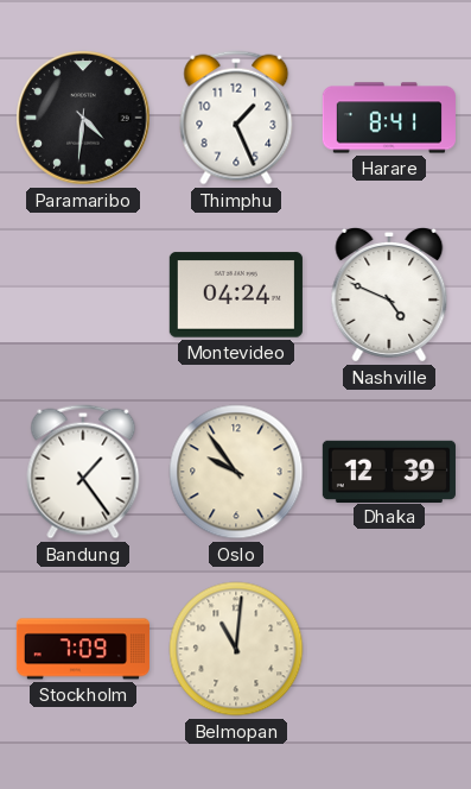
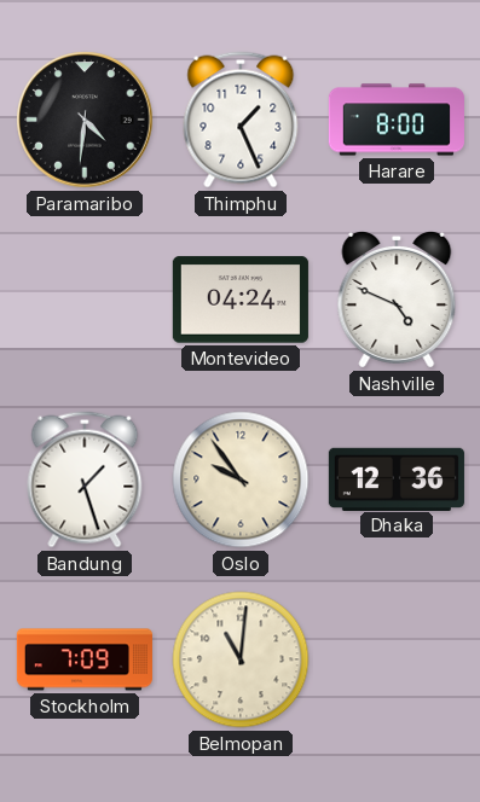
Harare: 8:41 -> 8:00
Bandung: 1:24 -> 1:27
Dhaka: 12:39 -> 12:36
